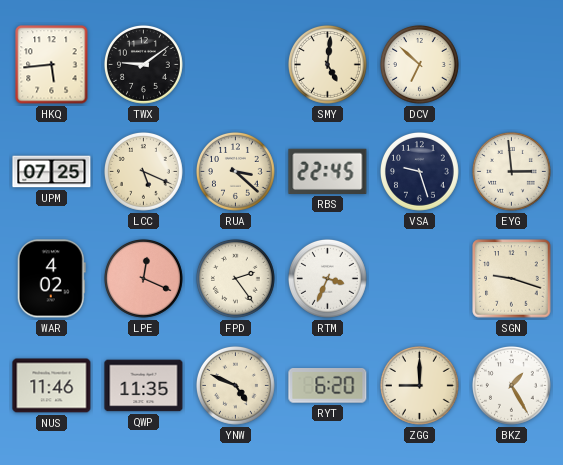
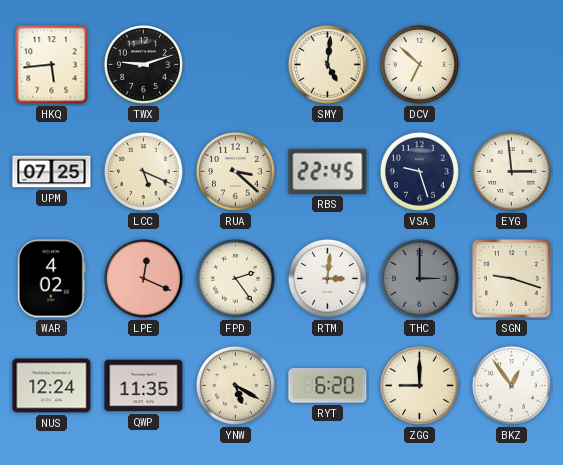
TWX: 9:09 -> 9:12
RTM: 3:34 -> 3:01
THC: none -> 3:00
NUS: 11:46 -> 12:24
YNW: 4:49 -> 5:20
BKZ: 1:25 -> 12:54
